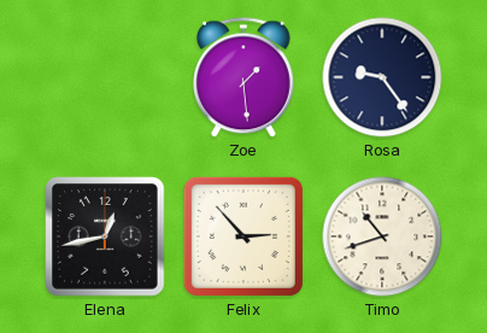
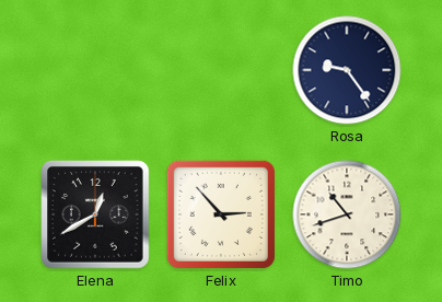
Zoe: 1:29 -> none
Elena: 12:43 -> 12:40
